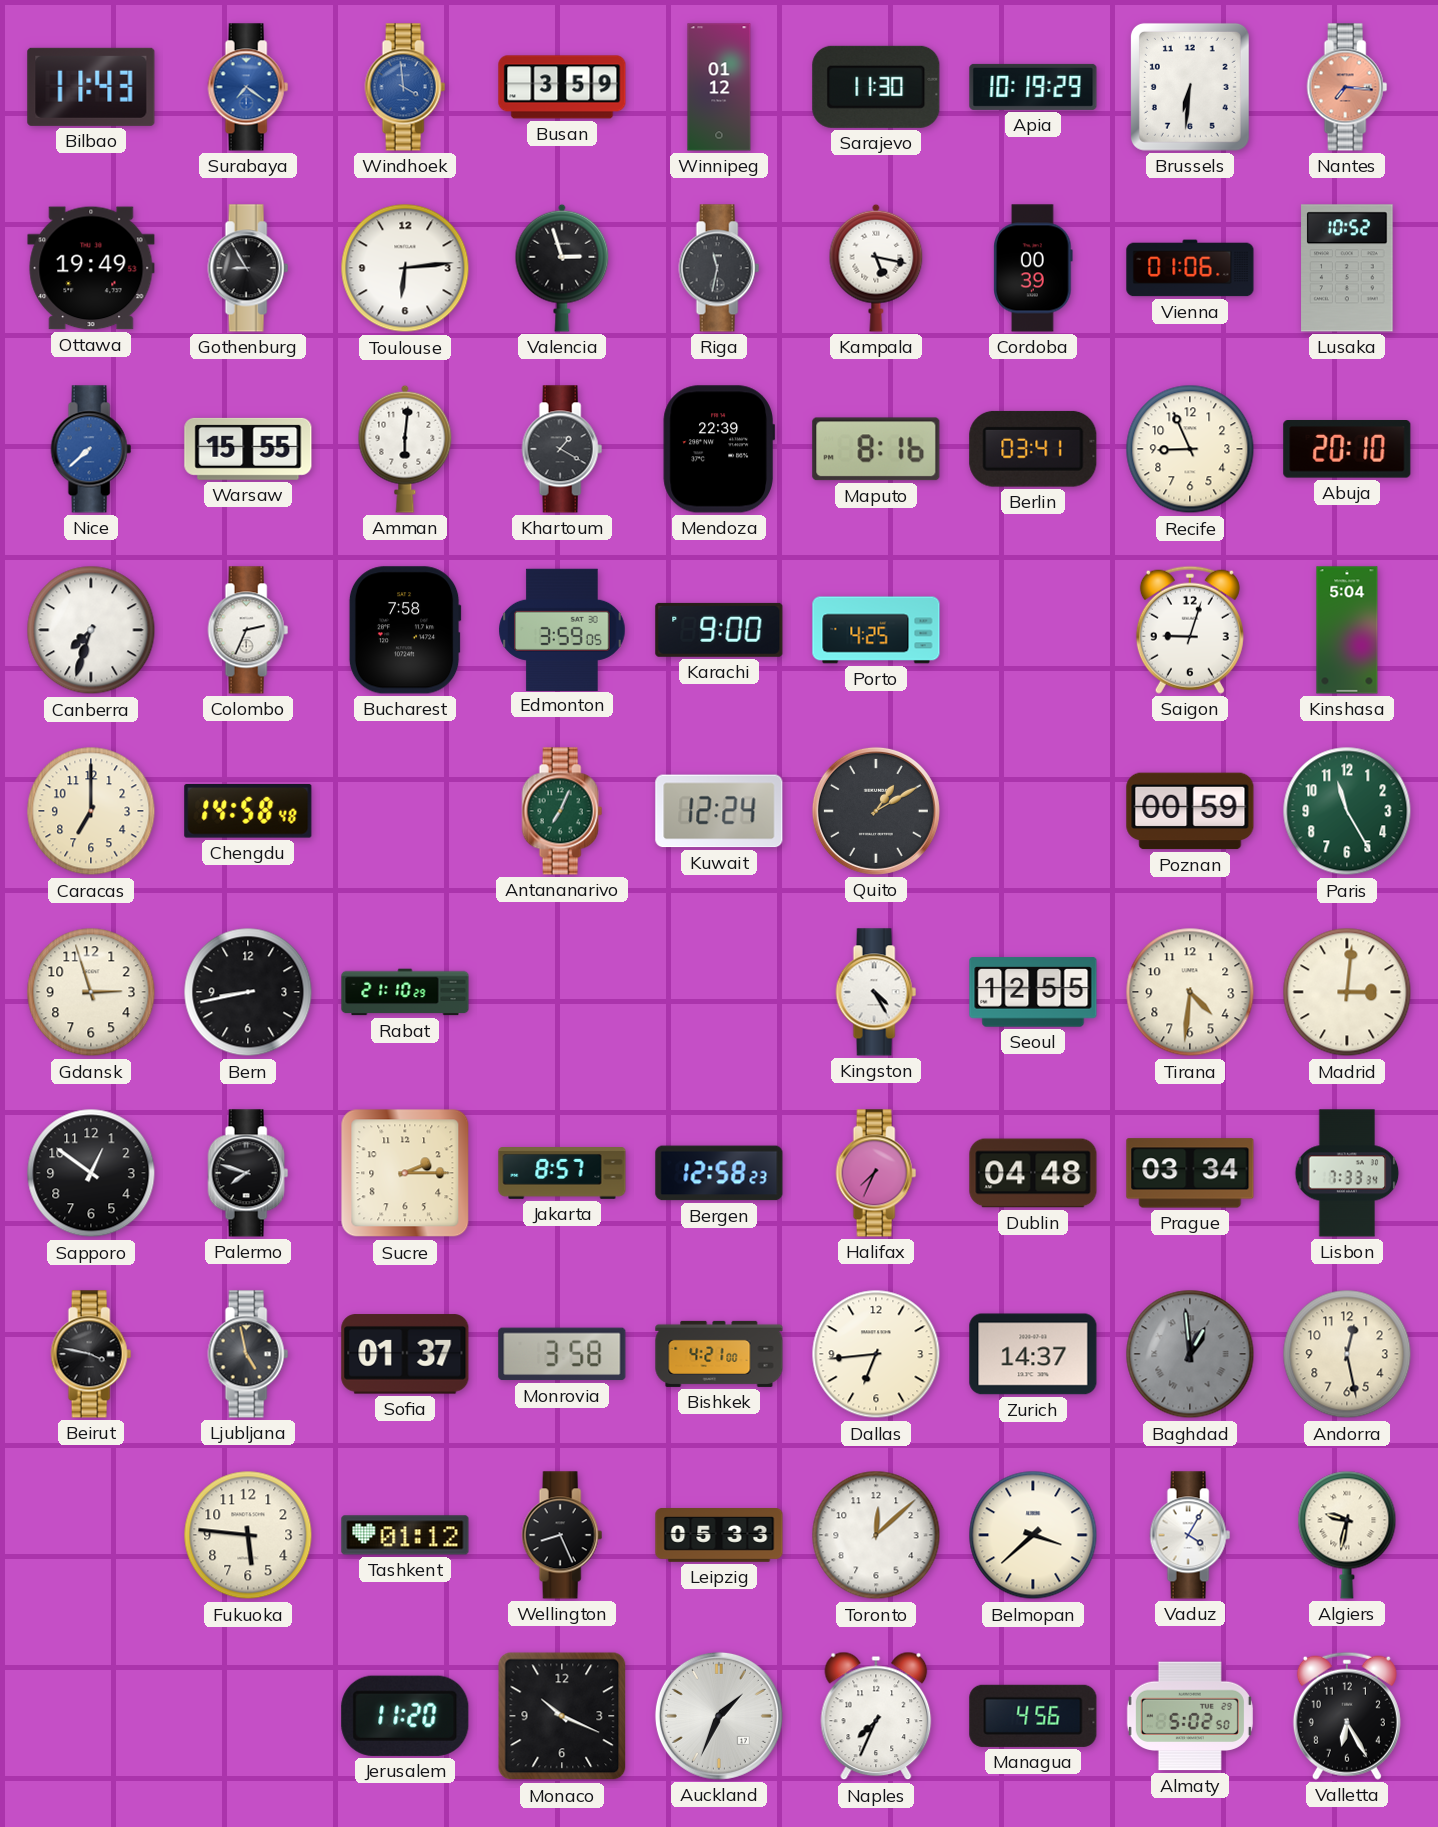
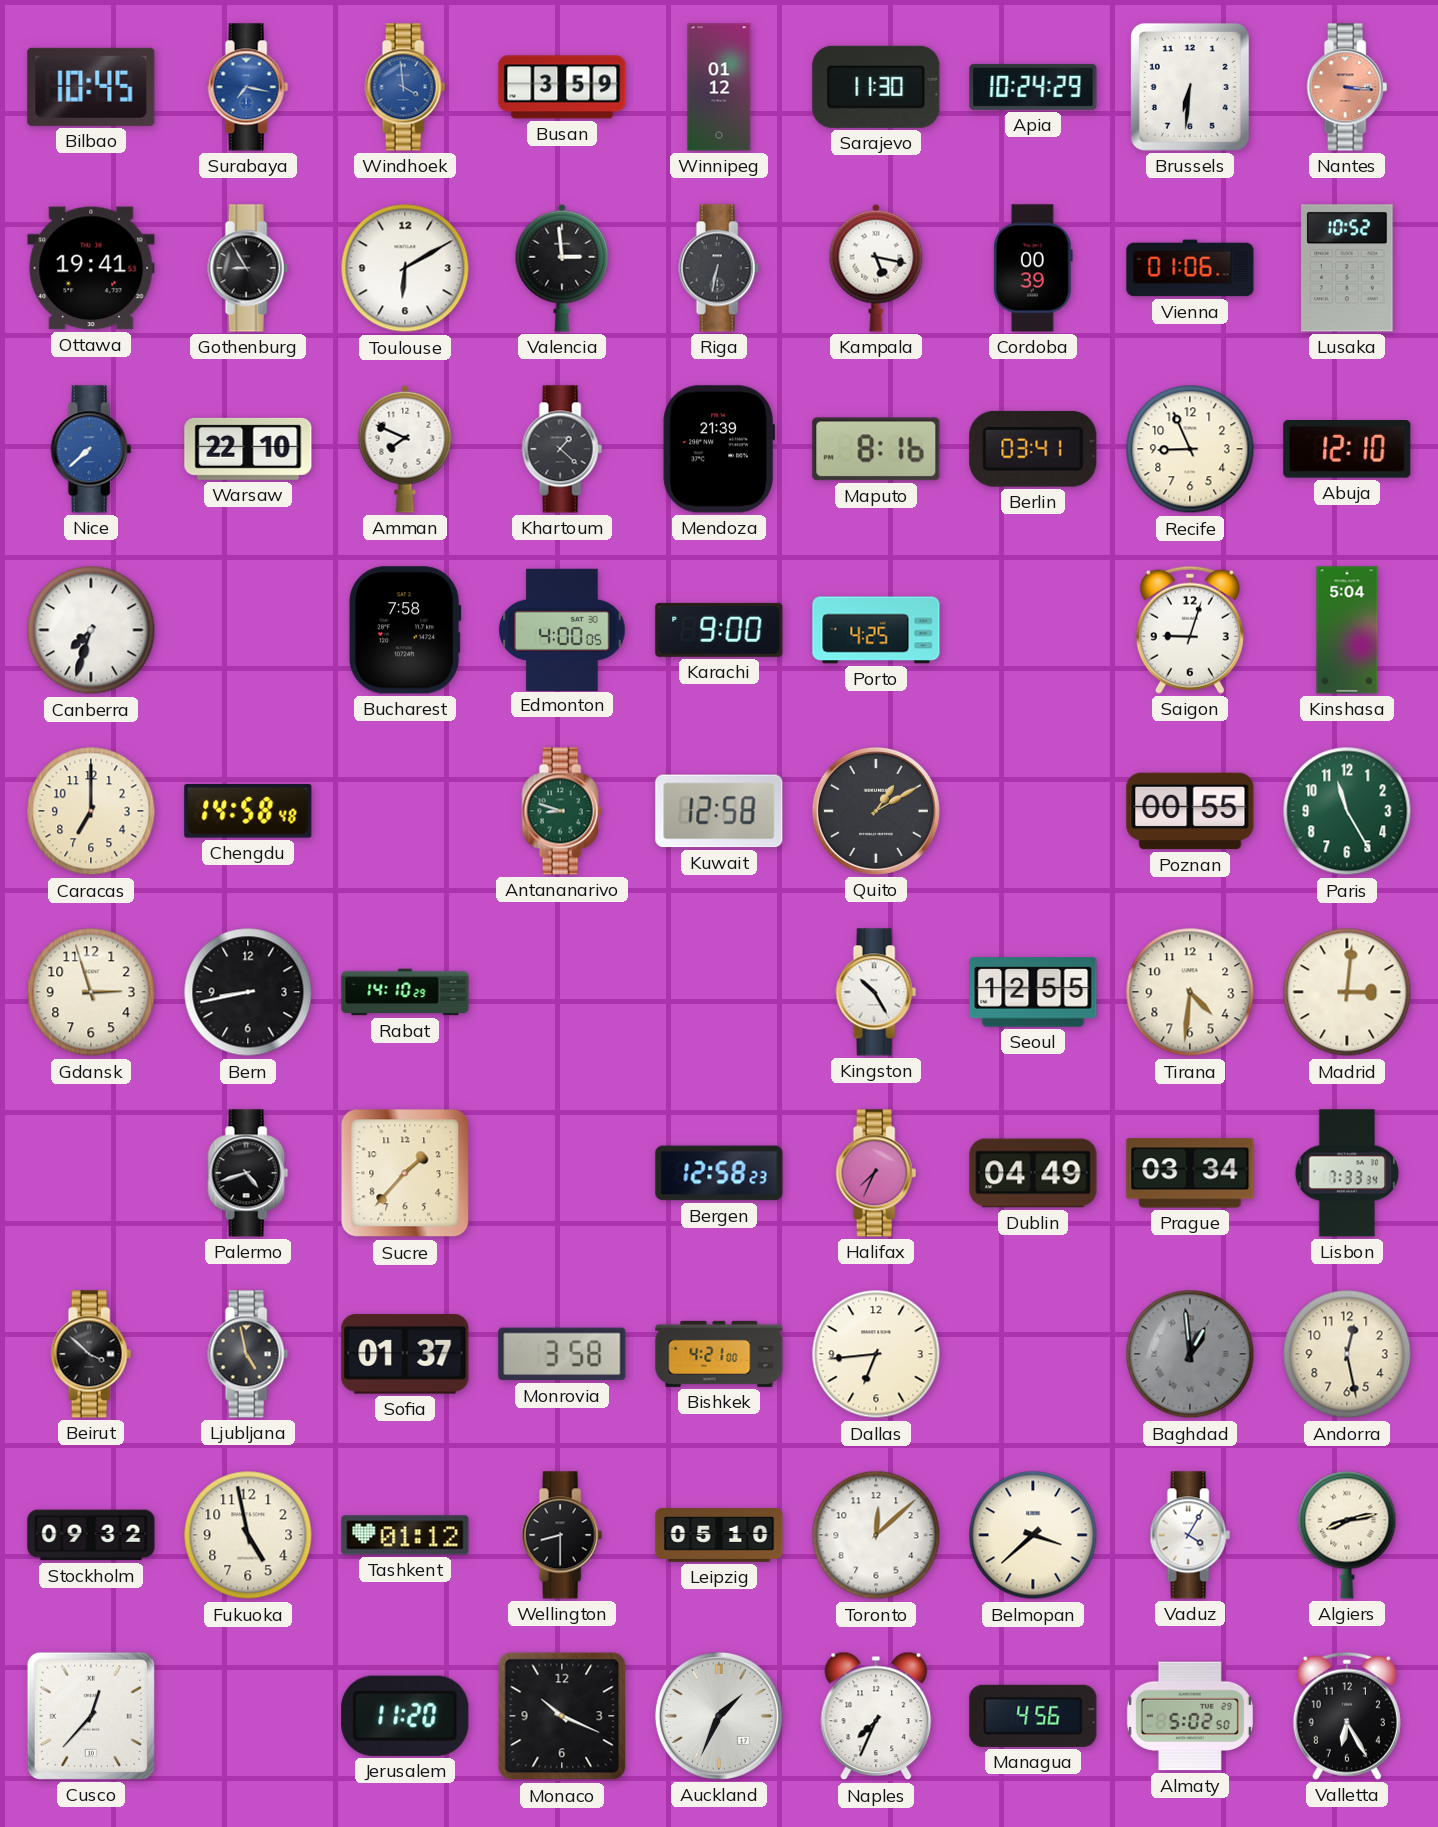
Bilbao: 11:43 -> 10:45
Surabaya: 7:21 -> 7:17
Apia: 10:19 -> 10:24
Nantes: 7:16 -> 3:16
Ottawa: 19:49 -> 19:41
Toulouse: 6:14 -> 6:10
Valencia: 2:57 -> 2:59
Riga: 11:32 -> 6:32
Warsaw: 15:55 -> 22:10
Amman: 6:01 -> 7:49
Khartoum: 1:20 -> 1:22
Mendoza: 22:39 -> 21:39
Abuja: 20:10 -> 12:10
Colombo: 2:34 -> none
Edmonton: 3:59 -> 4:00
Antananarivo: 7:04 -> 8:48
Kuwait: 12:24 -> 12:58
Poznan: 00:59 -> 00:55
Rabat: 21:10 -> 14:10
Kingston: 4:25 -> 10:25
Sapporo: 12:51 -> none
Palermo: 7:48 -> 4:42
Sucre: 2:15 -> 1:37
Jakarta: 8:57 -> none
Dublin: 04:48 -> 04:49
Beirut: 3:47 -> 3:52
Zurich: 14:37 -> none
Stockholm: none -> 09:32
Fukuoka: 5:46 -> 4:58
Wellington: 8:26 -> 8:30
Leipzig: 05:33 -> 05:10
Algiers: 9:32 -> 8:13
Cusco: none -> 12:37
